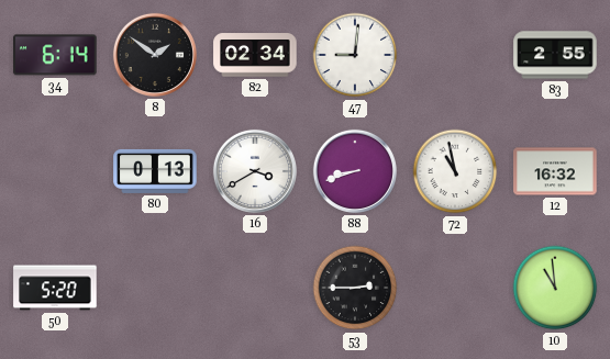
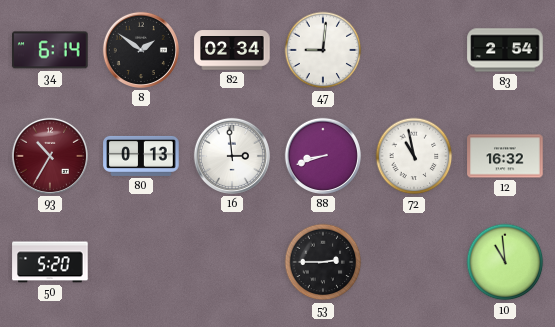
83: 2:55 -> 2:54
93: none -> 10:35
16: 3:40 -> 2:59
